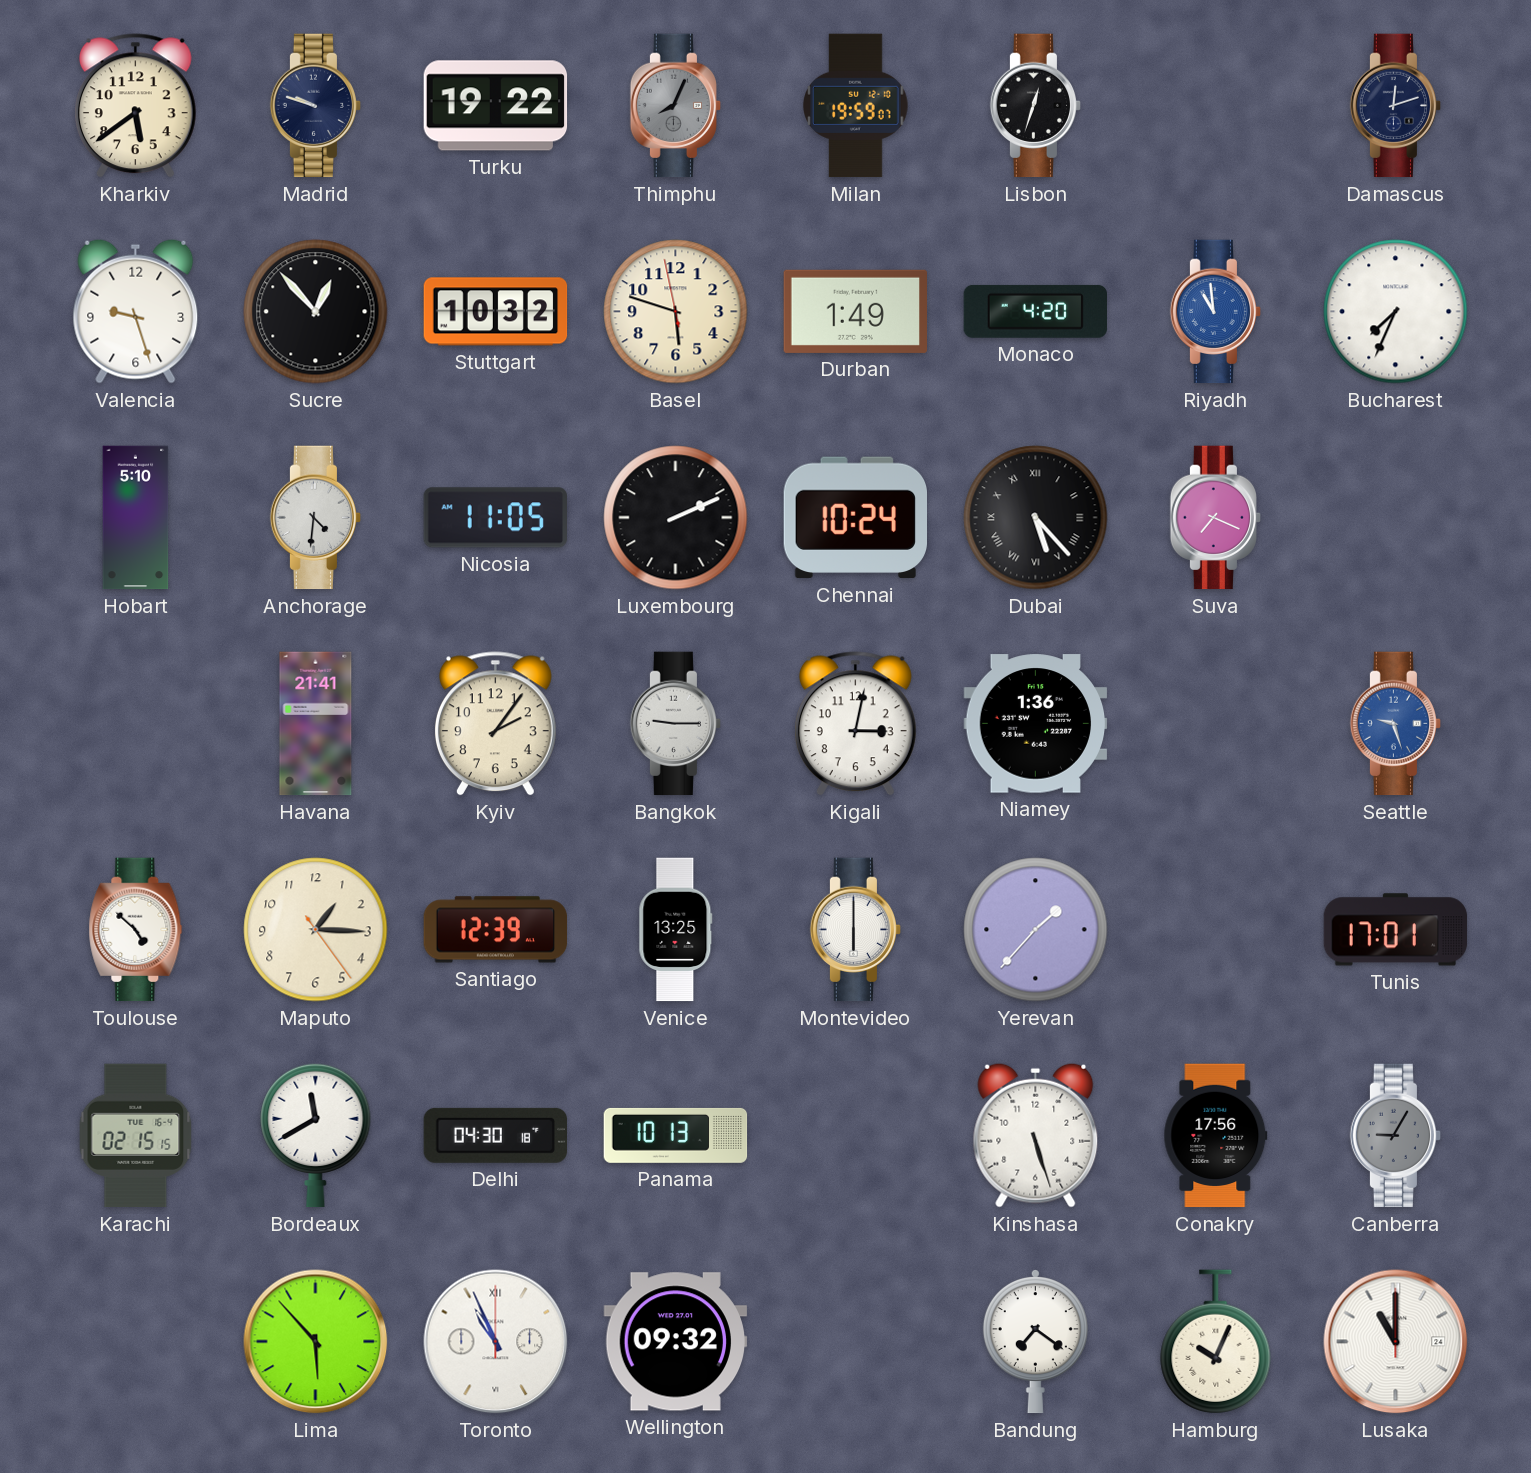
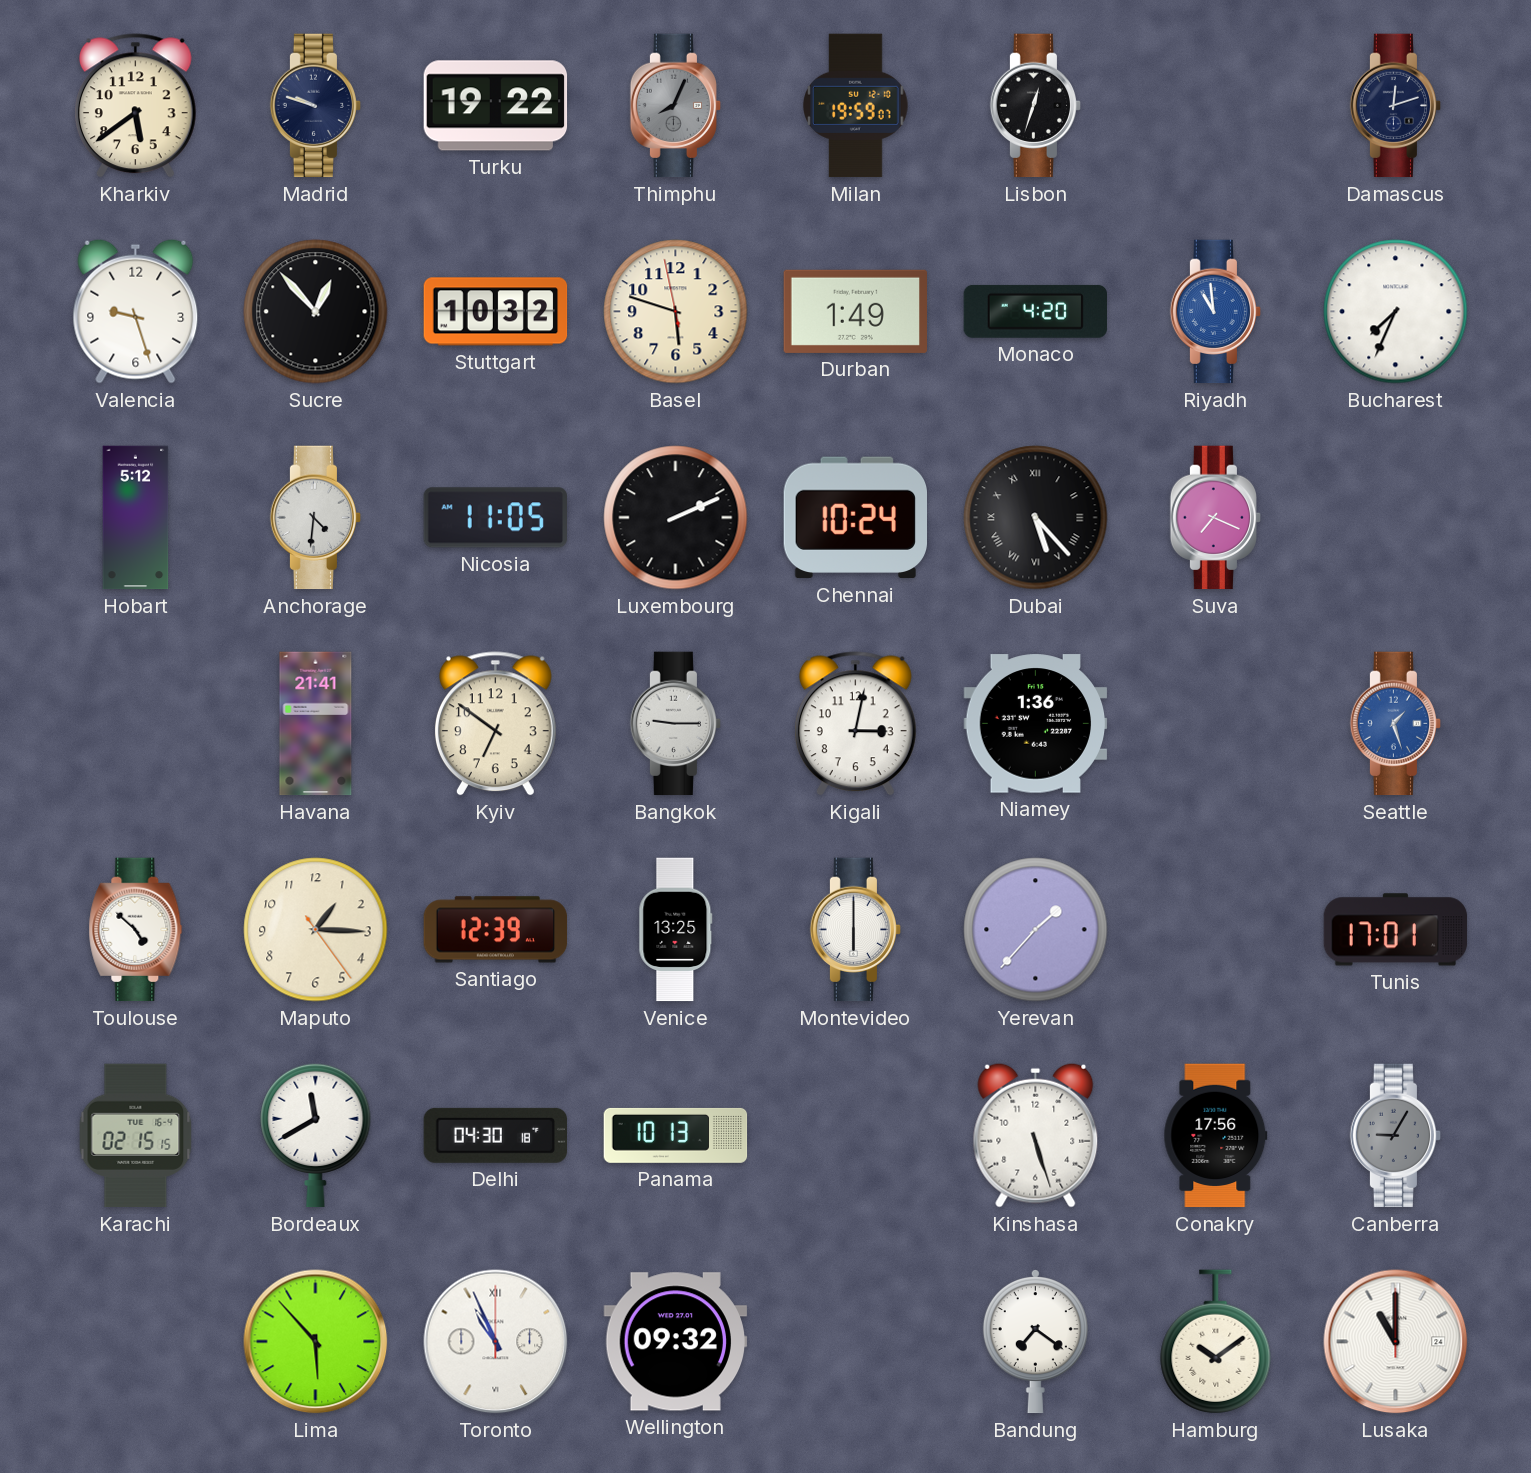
Hobart: 5:10 -> 5:12
Kyiv: 2:06 -> 6:51
Seattle: 9:27 -> 1:27
Hamburg: 10:04 -> 10:09
